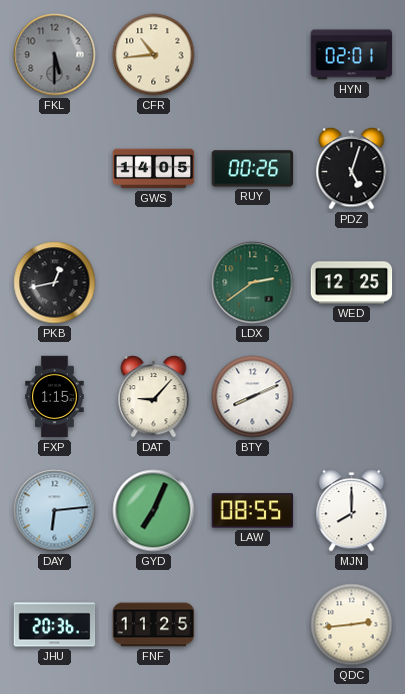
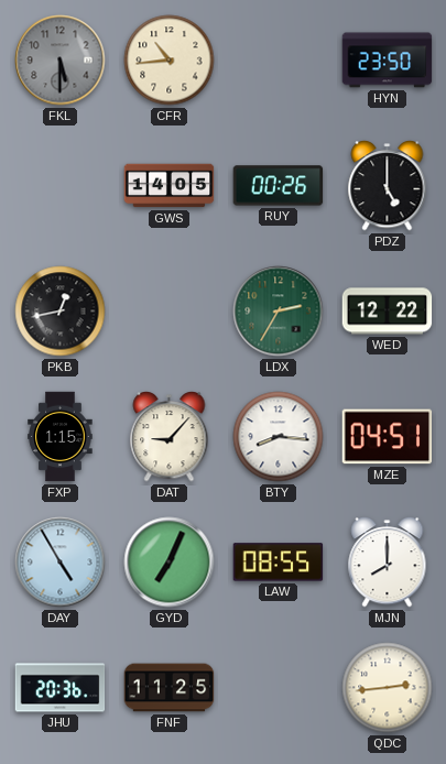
HYN: 02:01 -> 23:50
PDZ: 5:03 -> 5:00
LDX: 2:39 -> 2:35
WED: 12:25 -> 12:22
BTY: 8:11 -> 8:16
MZE: none -> 04:51
DAY: 6:14 -> 4:55
